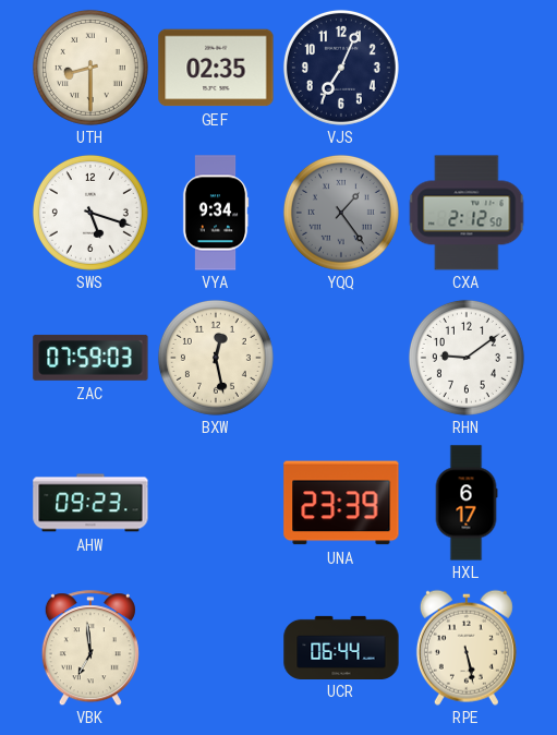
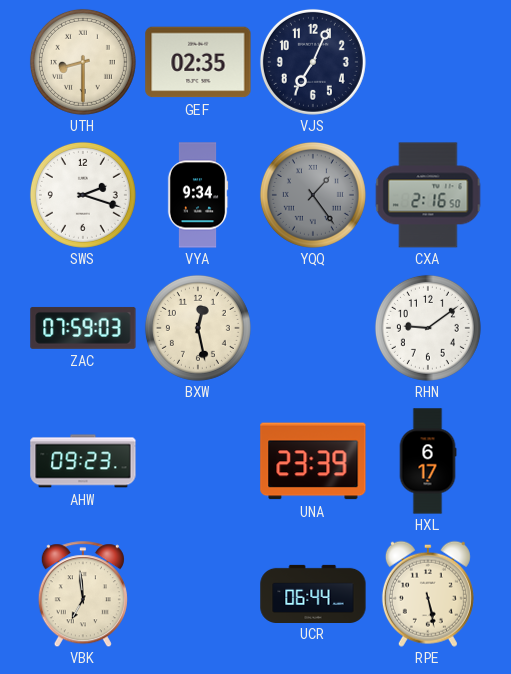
SWS: 5:18 -> 2:18
CXA: 2:12 -> 2:16
